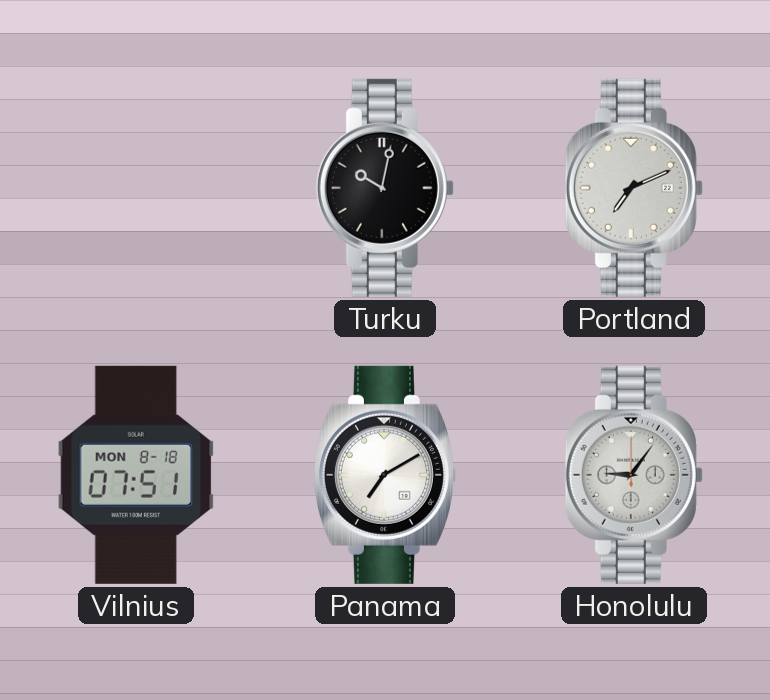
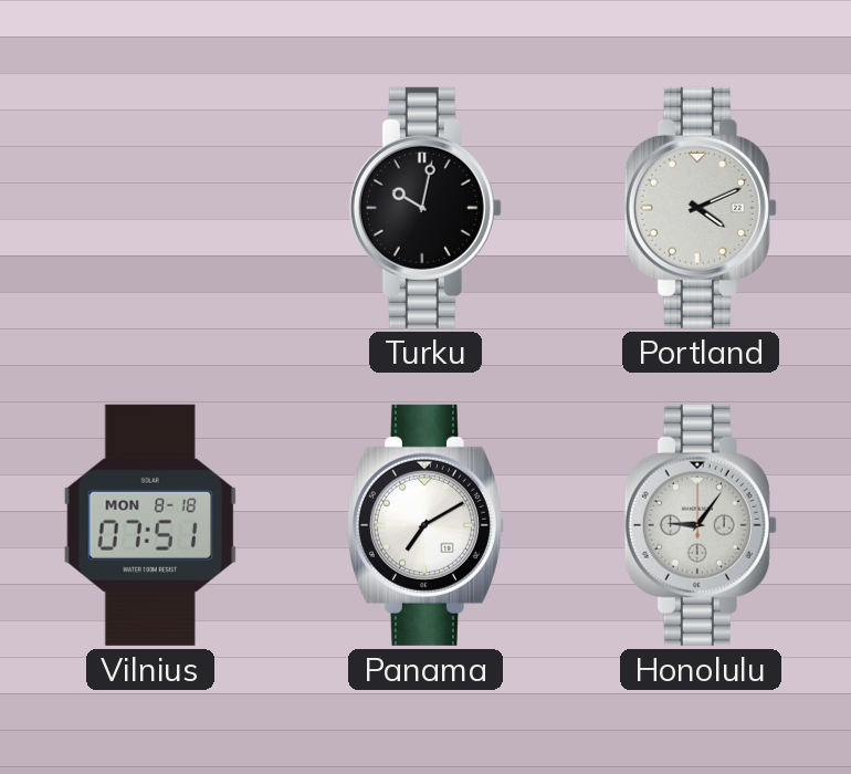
Portland: 7:11 -> 4:11
